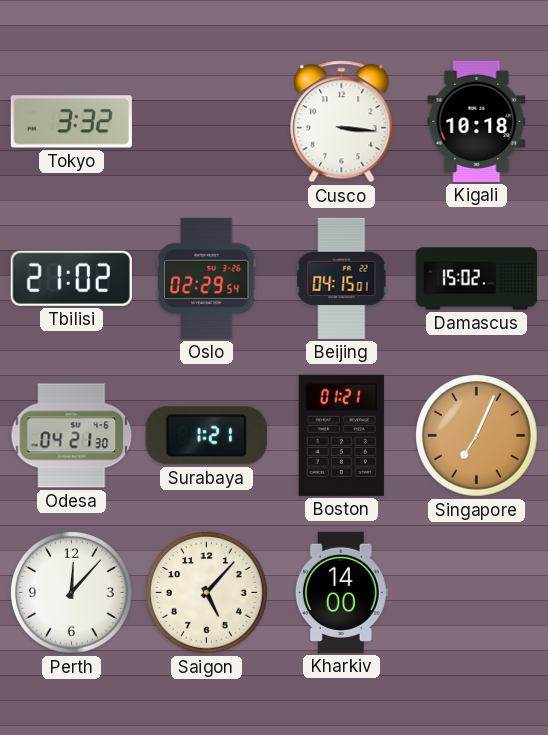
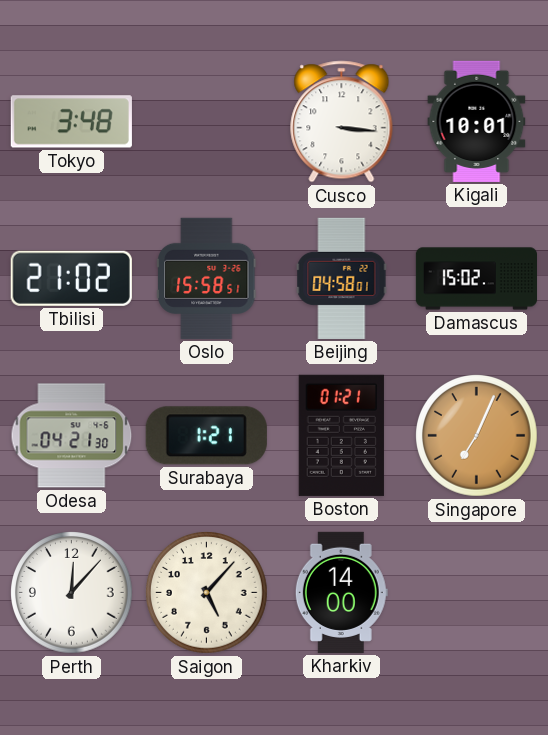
Tokyo: 3:32 -> 3:48
Kigali: 10:18 -> 10:01
Oslo: 02:29 -> 15:58
Beijing: 04:15 -> 04:58
